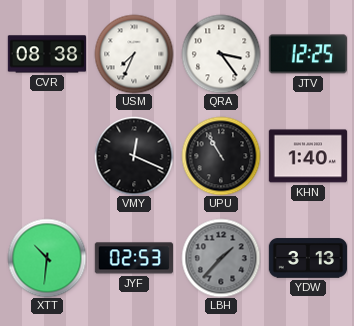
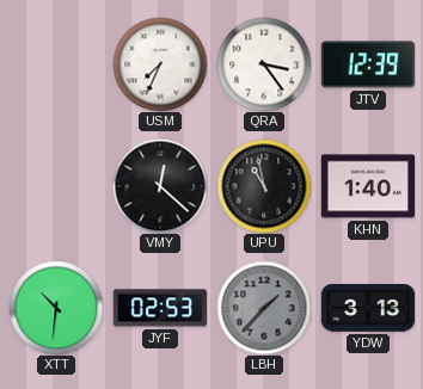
CVR: 08:38 -> none
JTV: 12:25 -> 12:39
VMY: 12:19 -> 12:22
UPU: 10:55 -> 10:58
